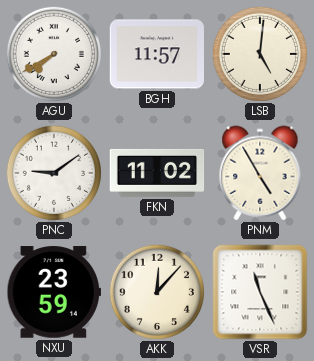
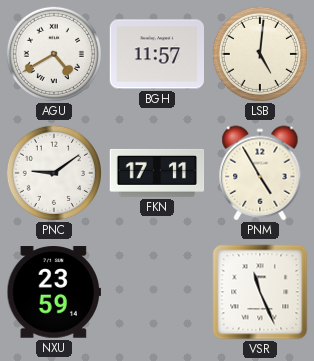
AGU: 7:40 -> 4:40
FKN: 11:02 -> 17:11
AKK: 12:07 -> none
